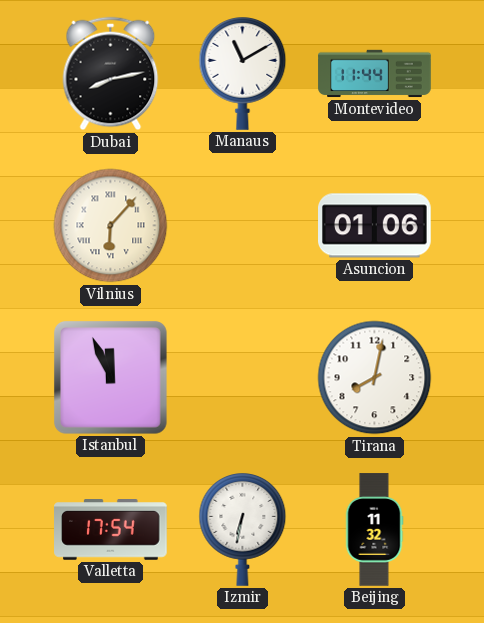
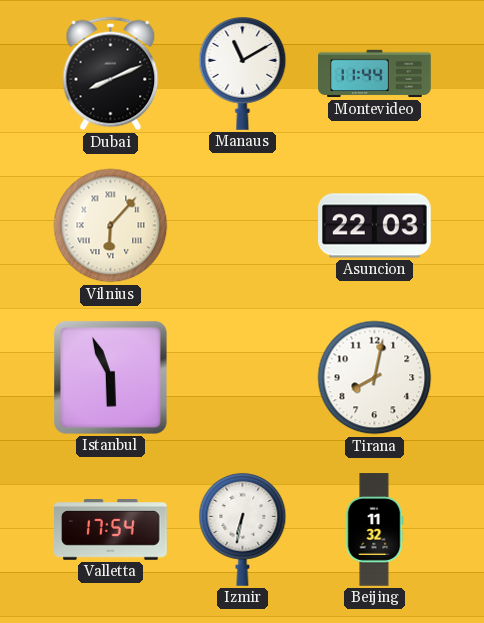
Dubai: 8:13 -> 8:11
Asuncion: 01:06 -> 22:03
Istanbul: 11:56 -> 5:56
